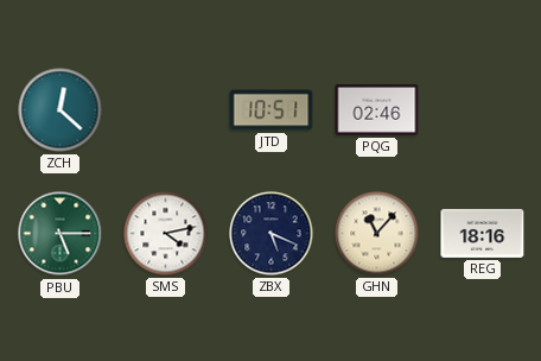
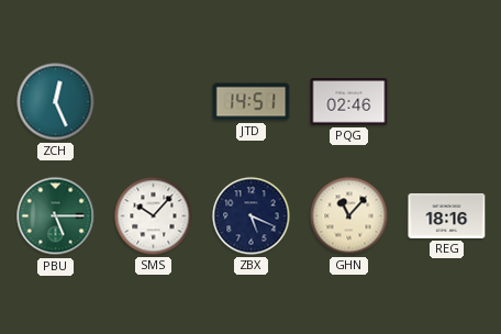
ZCH: 12:22 -> 12:26
JTD: 10:51 -> 14:51
SMS: 4:13 -> 10:07
